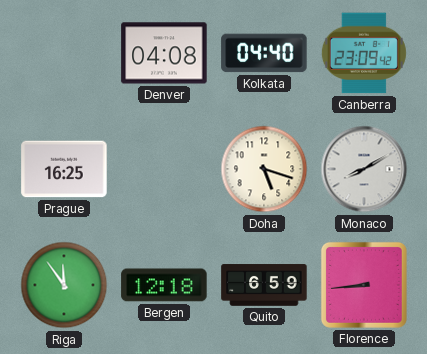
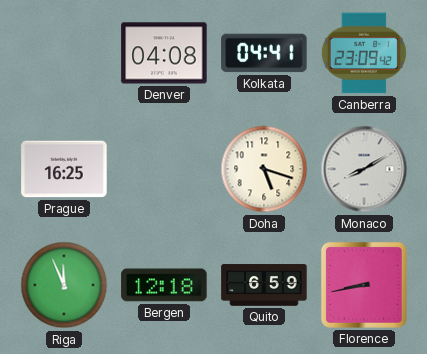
Kolkata: 04:40 -> 04:41
Riga: 11:54 -> 11:56
Florence: 8:44 -> 8:43
